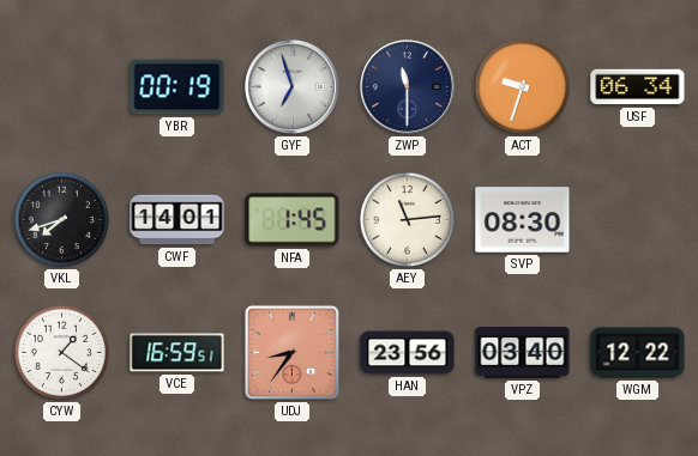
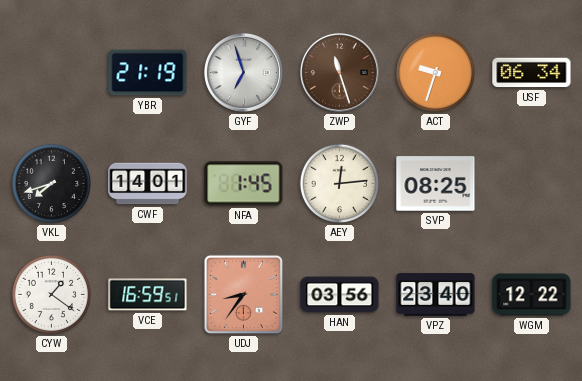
YBR: 00:19 -> 21:19
ZWP: 11:30 -> 11:27
ZWP dial: navy -> brown
AEY: 11:14 -> 12:14
SVP: 08:30 -> 08:25
HAN: 23:56 -> 03:56
VPZ: 03:40 -> 23:40
